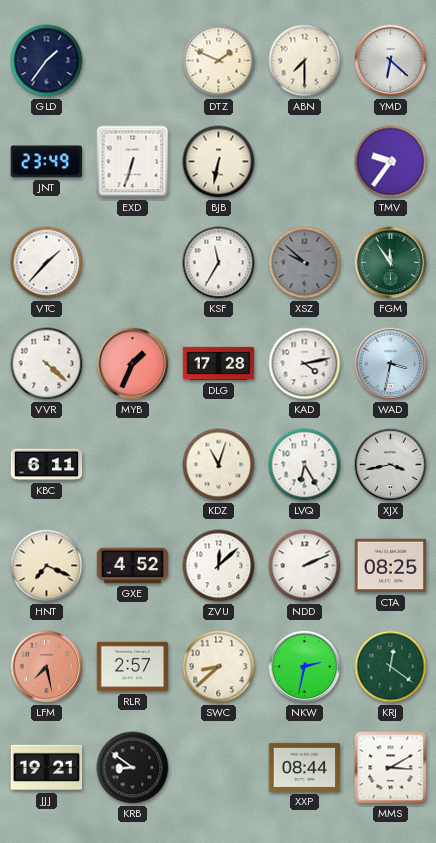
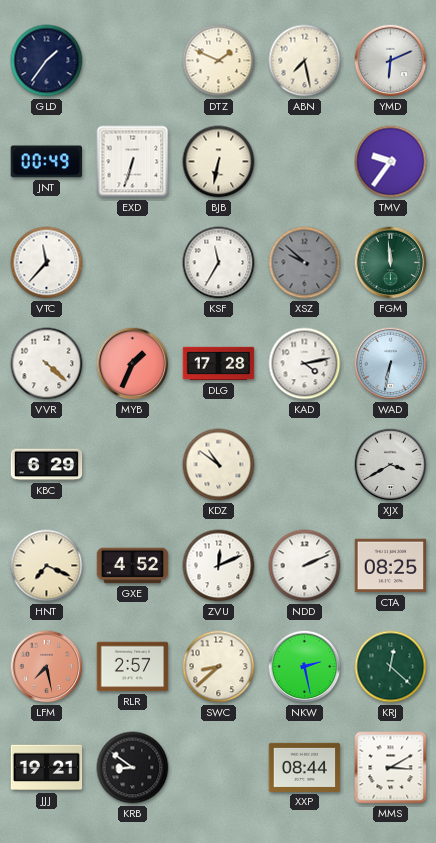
ABN: 7:30 -> 7:28
YMD: 6:22 -> 6:11
JNT: 23:49 -> 00:49
VTC: 1:37 -> 11:37
FGM: 11:54 -> 11:59
WAD: 3:32 -> 6:32
KBC: 6:11 -> 6:29
KDZ: 11:03 -> 10:51
LVQ: 6:25 -> none
XJX: 3:43 -> 3:40
ZVU: 12:08 -> 12:11
NKW: 2:32 -> 2:28
KRJ: 12:21 -> 12:22
